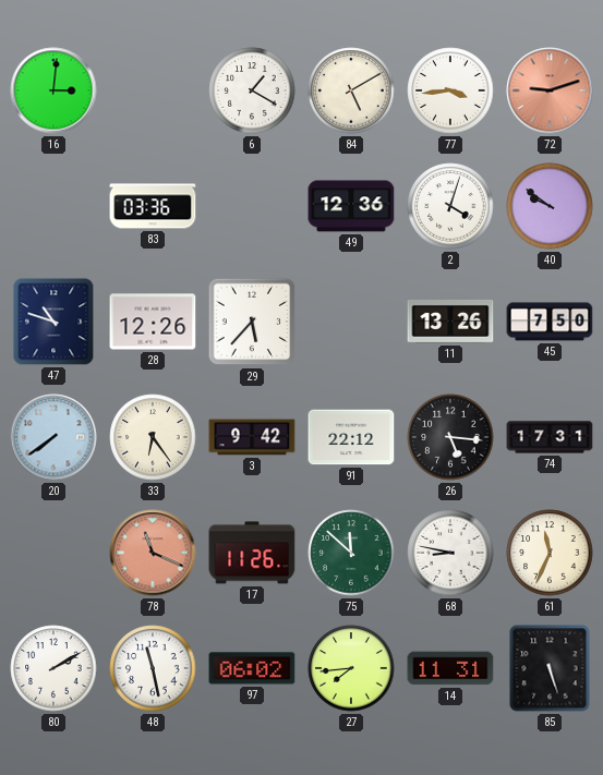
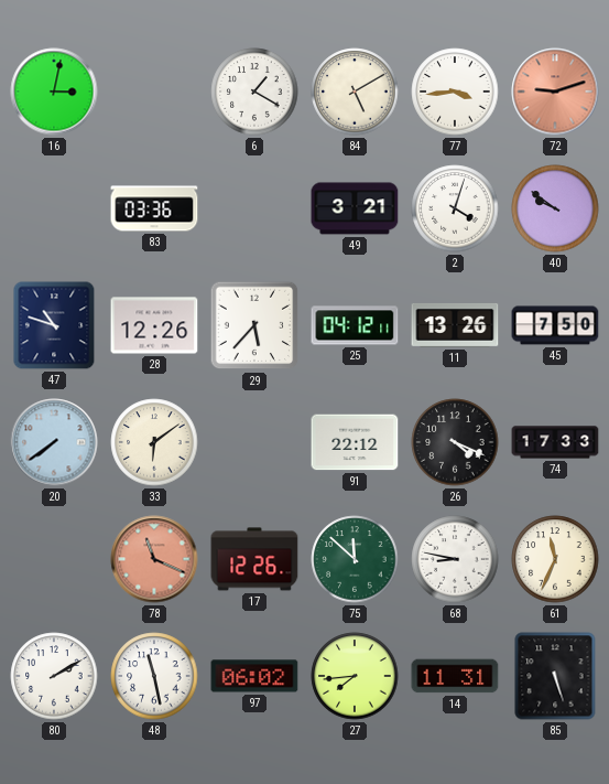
16: 3:01 -> 3:02
49: 12:36 -> 3:21
25: none -> 04:12
33: 6:24 -> 6:09
3: 9:42 -> none
26: 5:16 -> 4:19
74: 17:31 -> 17:33
17: 11:26 -> 12:26
